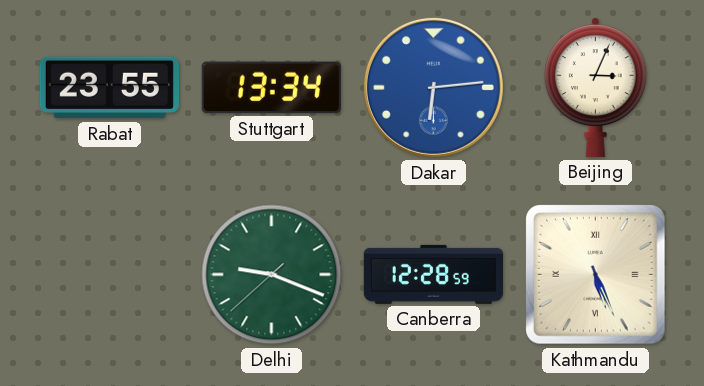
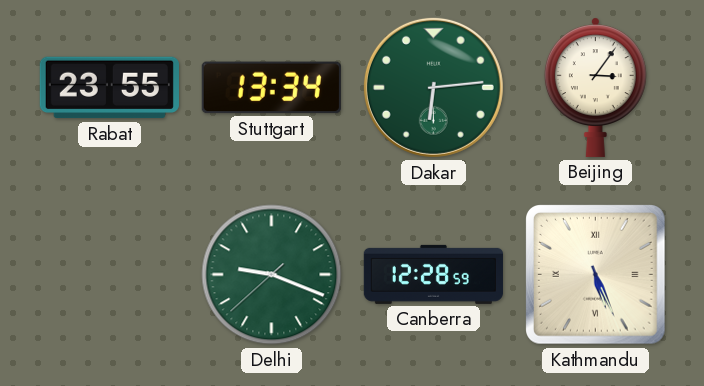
Dakar dial: blue -> green
Beijing: 3:04 -> 3:06
